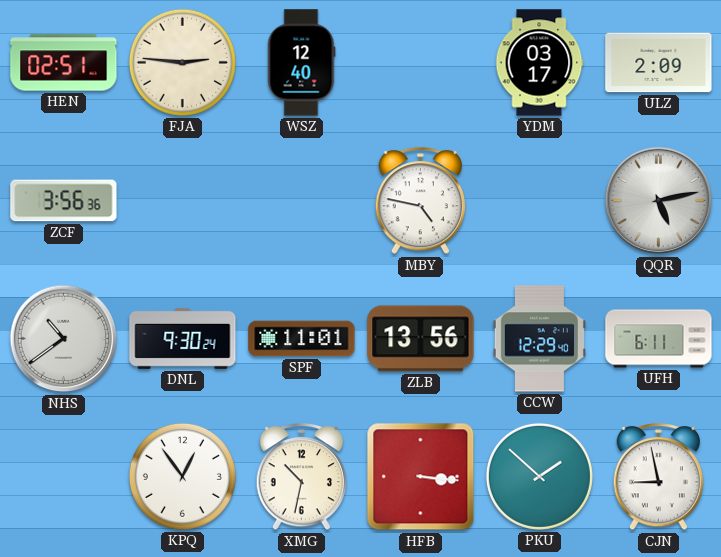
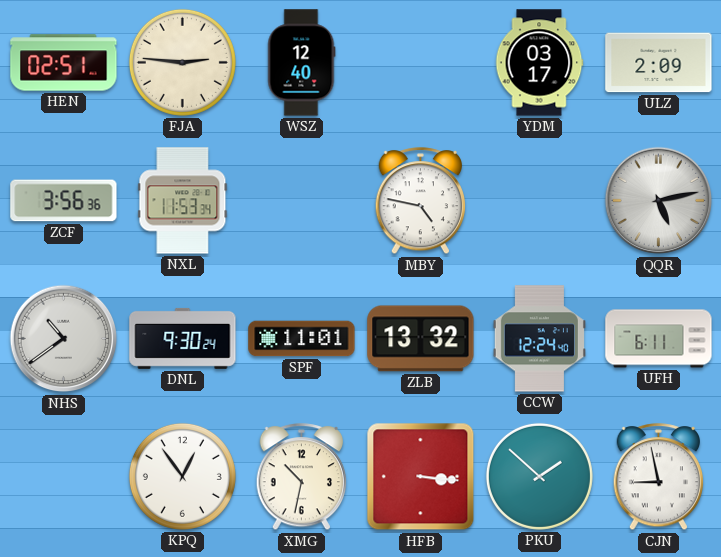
NXL: none -> 11:53
ZLB: 13:56 -> 13:32
CCW: 12:29 -> 12:24
